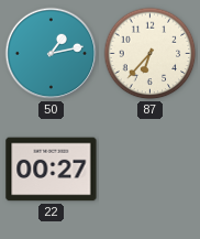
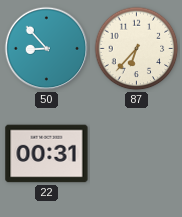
50: 1:13 -> 8:53
22: 00:27 -> 00:31
